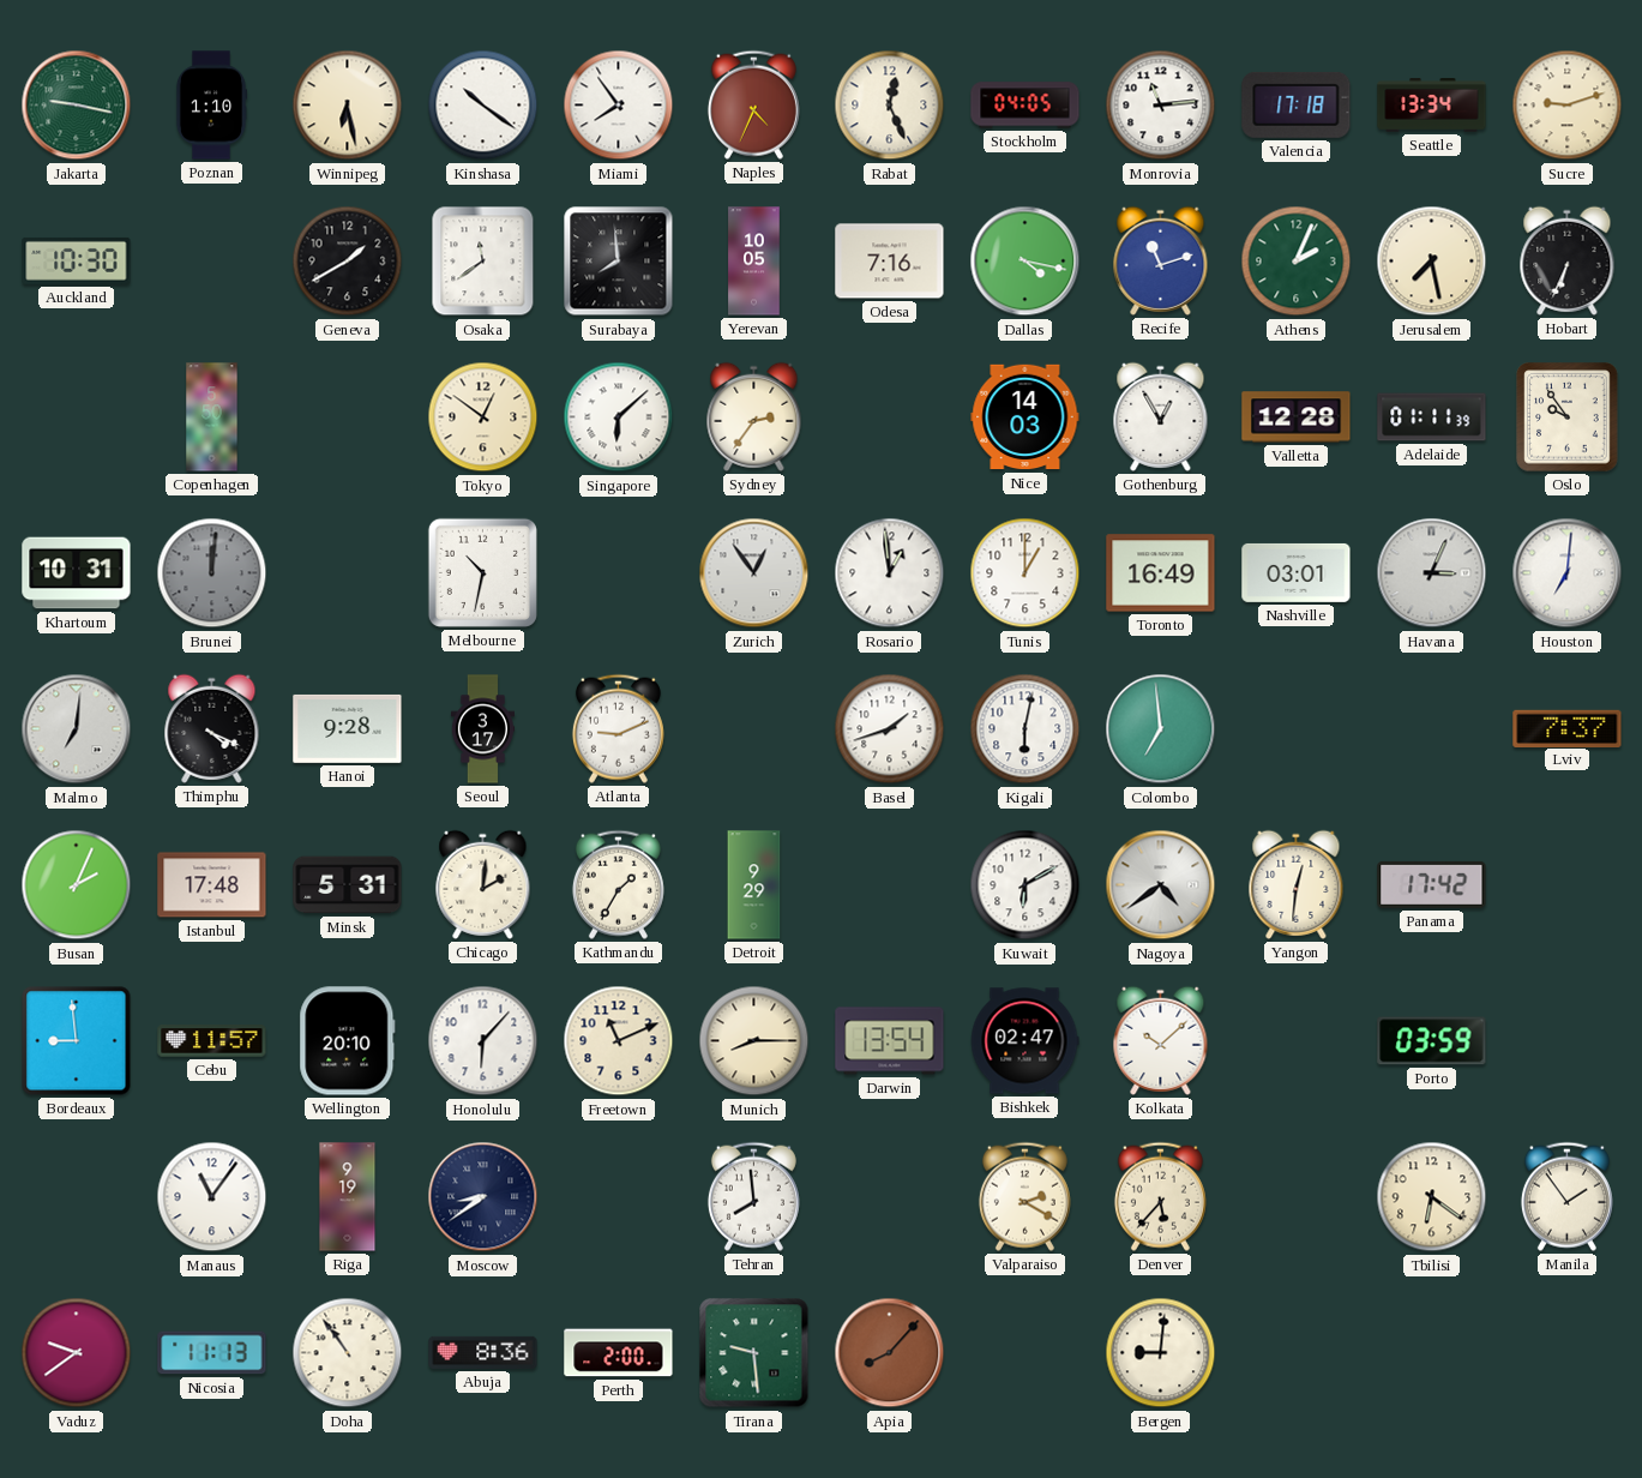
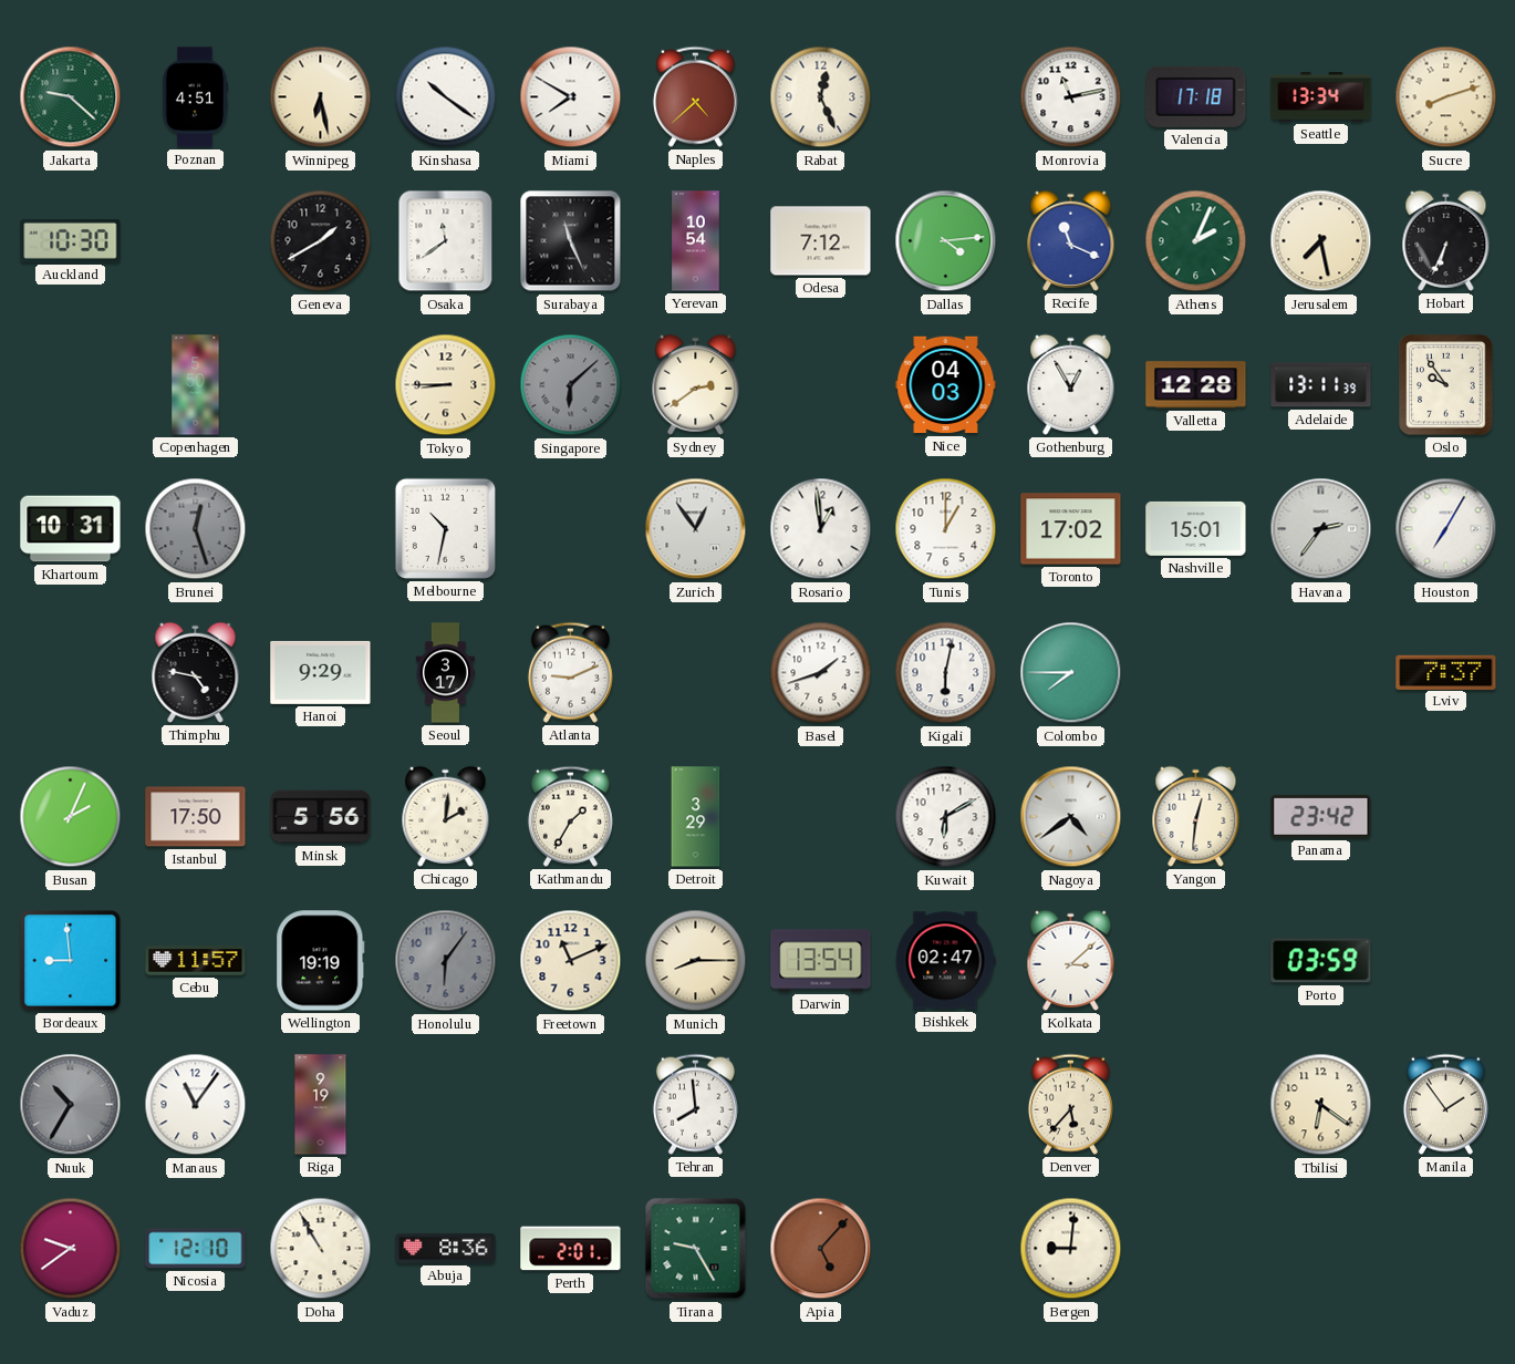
Jakarta: 9:17 -> 9:22
Poznan: 1:10 -> 4:51
Miami: 7:54 -> 7:50
Naples: 4:34 -> 4:38
Stockholm: 04:05 -> none
Monrovia: 11:14 -> 11:13
Sucre: 9:12 -> 8:12
Surabaya: 7:59 -> 11:26
Yerevan: 10:05 -> 10:54
Odesa: 7:16 -> 7:12
Dallas: 4:17 -> 4:14
Recife: 11:12 -> 11:19
Tokyo: 12:51 -> 8:45
Singapore dial: white -> grey
Sydney: 2:36 -> 2:39
Nice: 14:03 -> 04:03
Adelaide: 01:11 -> 13:11
Brunei: 12:01 -> 12:27
Toronto: 16:49 -> 17:02
Nashville: 03:01 -> 15:01
Havana: 3:04 -> 2:36
Houston: 7:01 -> 7:05
Malmo: 7:01 -> none
Thimphu: 4:19 -> 4:47
Hanoi: 9:28 -> 9:29
Colombo: 6:59 -> 7:45
Istanbul: 17:48 -> 17:50
Minsk: 5:31 -> 5:56
Detroit: 9:29 -> 3:29
Panama: 17:42 -> 23:42
Wellington: 20:10 -> 19:19
Honolulu: 6:07 -> 6:06
Honolulu dial: white -> grey
Kolkata: 10:08 -> 3:08
Nuuk: none -> 10:35
Moscow: 8:39 -> none
Valparaiso: 2:20 -> none
Nicosia: 11:13 -> 12:10
Doha: 10:54 -> 10:55
Perth: 2:00 -> 2:01
Tirana: 9:29 -> 9:25
Apia: 8:07 -> 5:07
